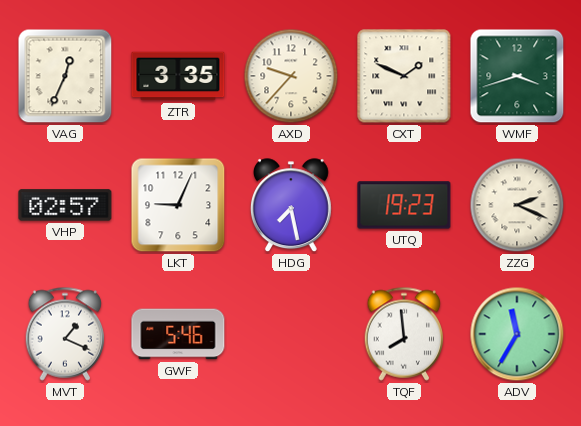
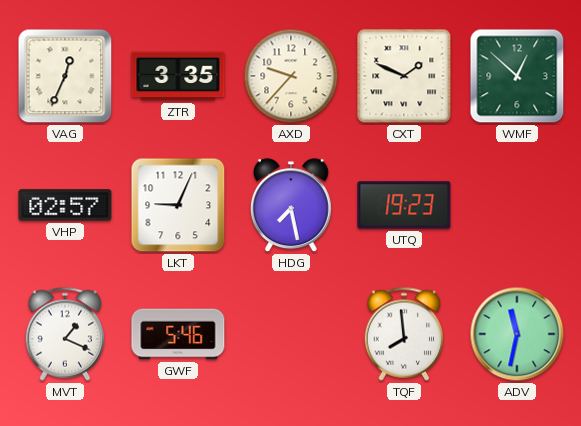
WMF: 3:42 -> 12:52
ZZG: 2:19 -> none
ADV: 11:35 -> 11:32
